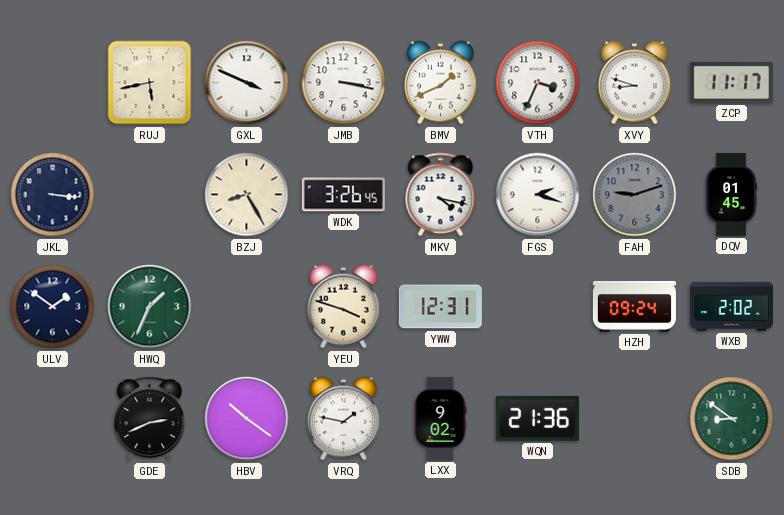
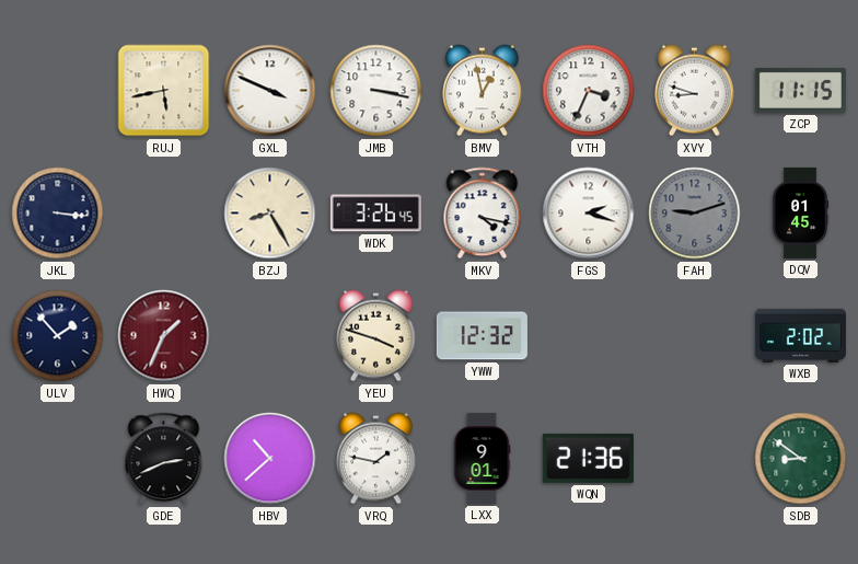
BMV: 1:41 -> 12:58
ZCP: 11:17 -> 11:15
ULV: 1:51 -> 1:53
HWQ dial: green -> burgundy
YWW: 12:31 -> 12:32
HZH: 09:24 -> none
HBV: 10:21 -> 10:38
LXX: 9:02 -> 9:01
